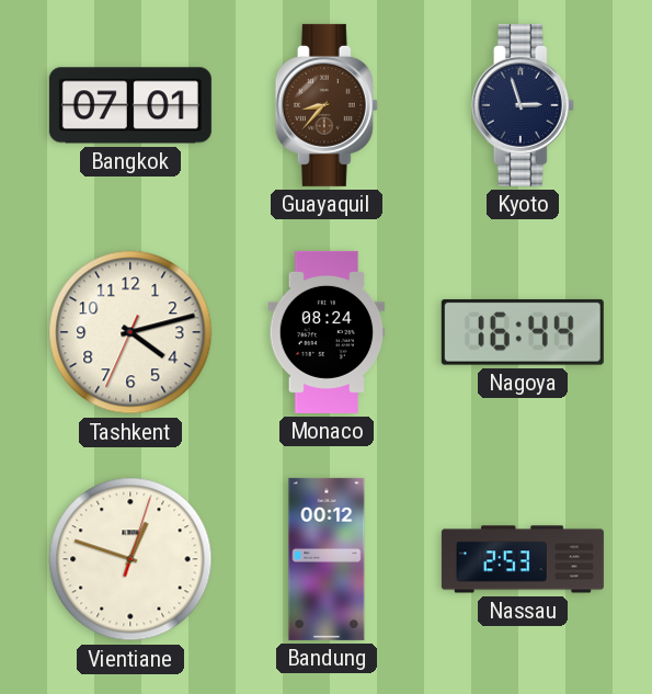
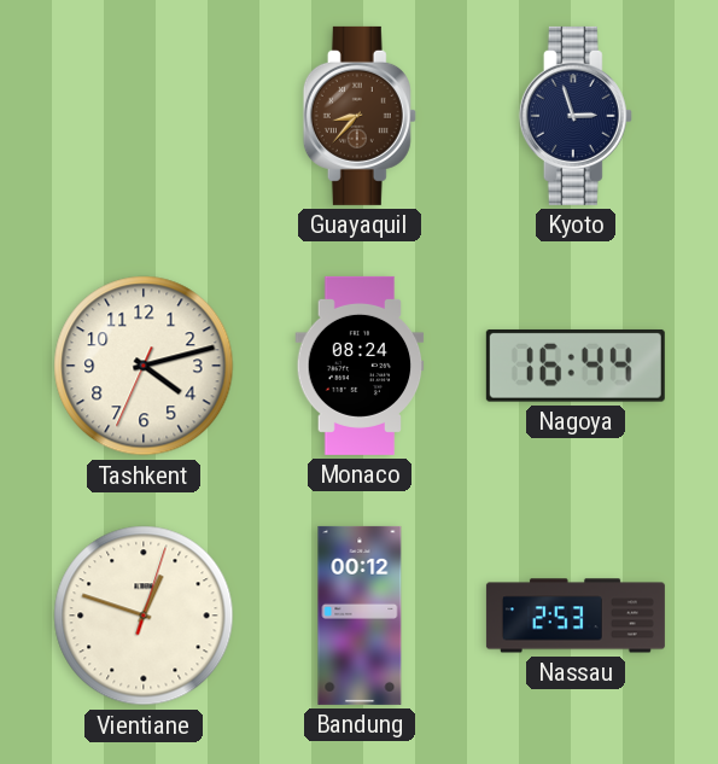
Bangkok: 07:01 -> none
